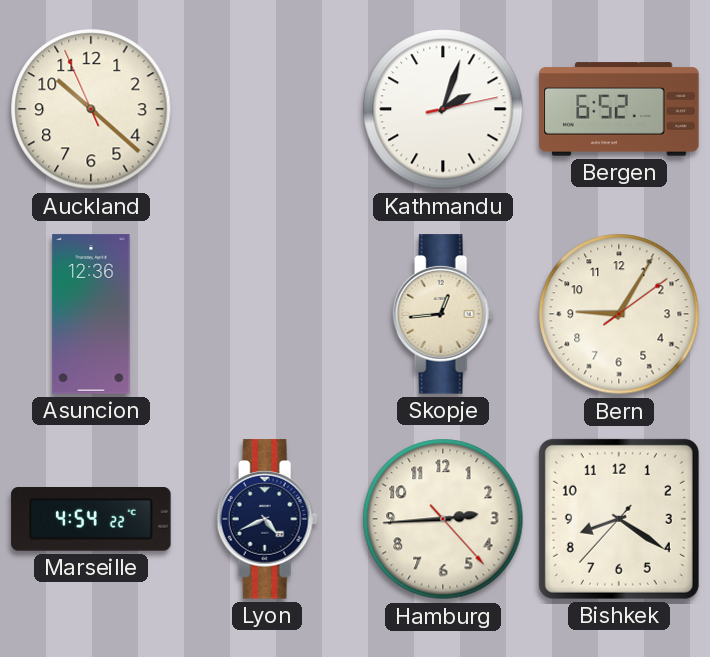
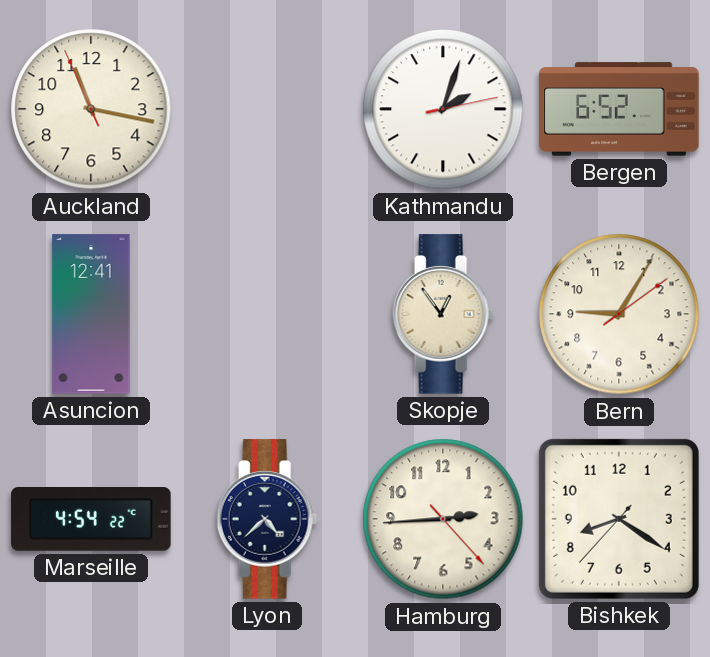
Auckland: 10:21 -> 11:16
Asuncion: 12:36 -> 12:41
Skopje: 12:44 -> 12:54
Lyon: 4:41 -> 4:38
